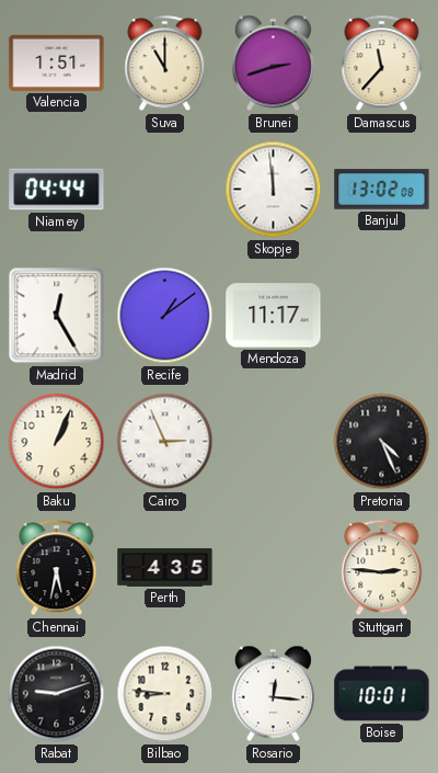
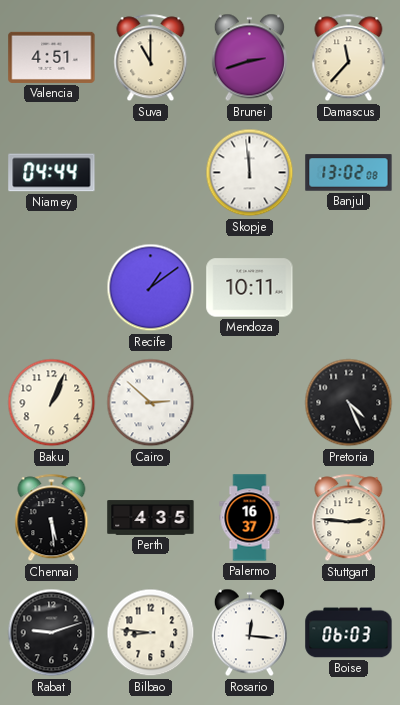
Valencia: 1:51 -> 4:51
Madrid: 12:25 -> none
Mendoza: 11:17 -> 10:11
Cairo: 2:56 -> 2:52
Chennai: 5:32 -> 5:29
Palermo: none -> 16:37
Boise: 10:01 -> 06:03
